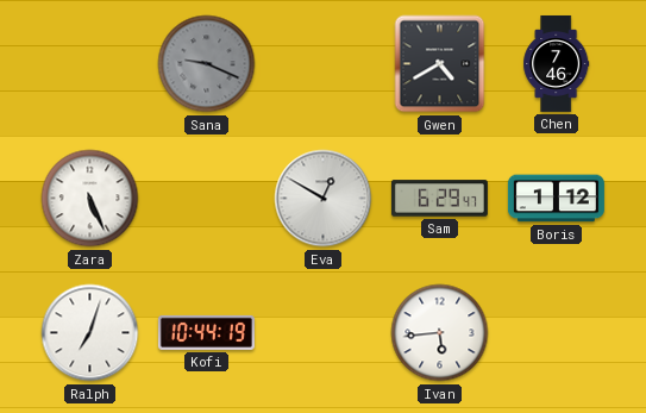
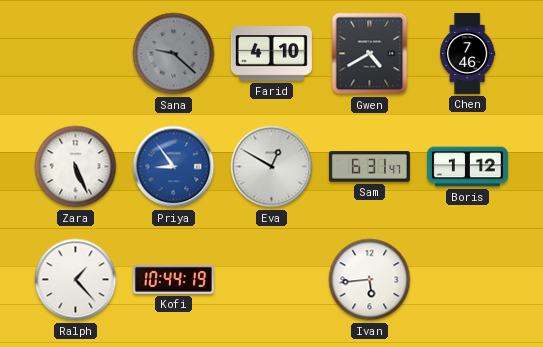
Sana: 9:19 -> 9:22
Farid: none -> 4:10
Priya: none -> 8:54
Sam: 6:29 -> 6:31
Ralph: 7:03 -> 1:23
